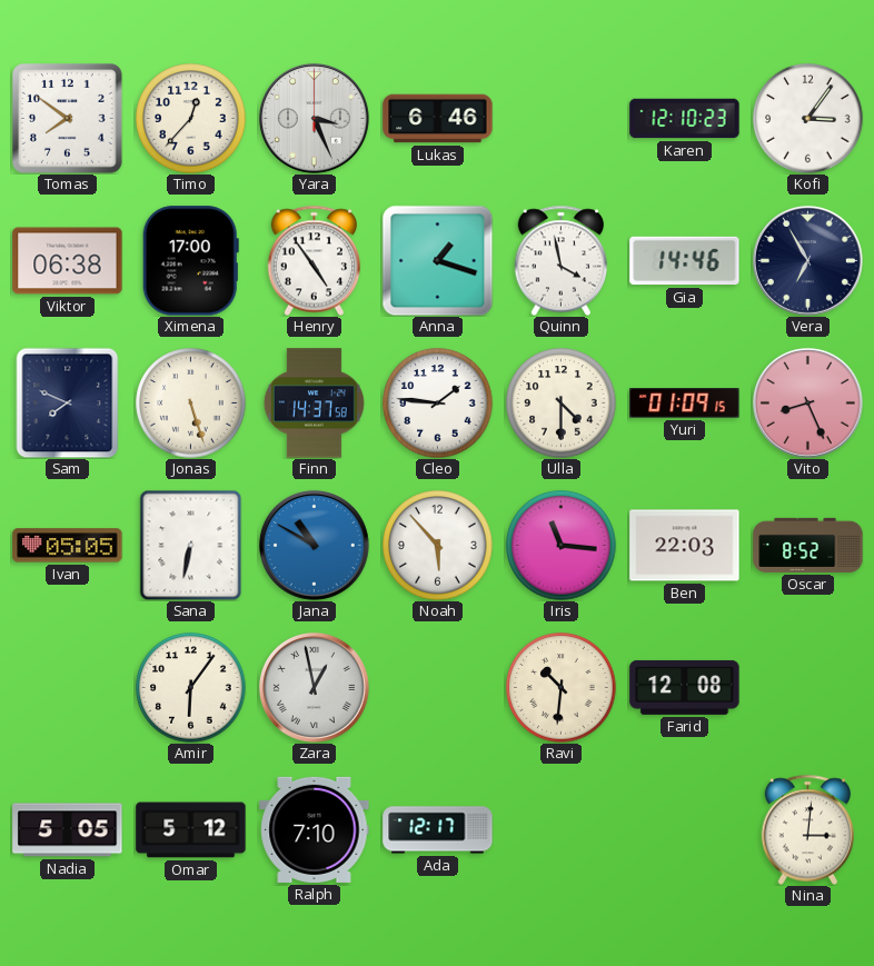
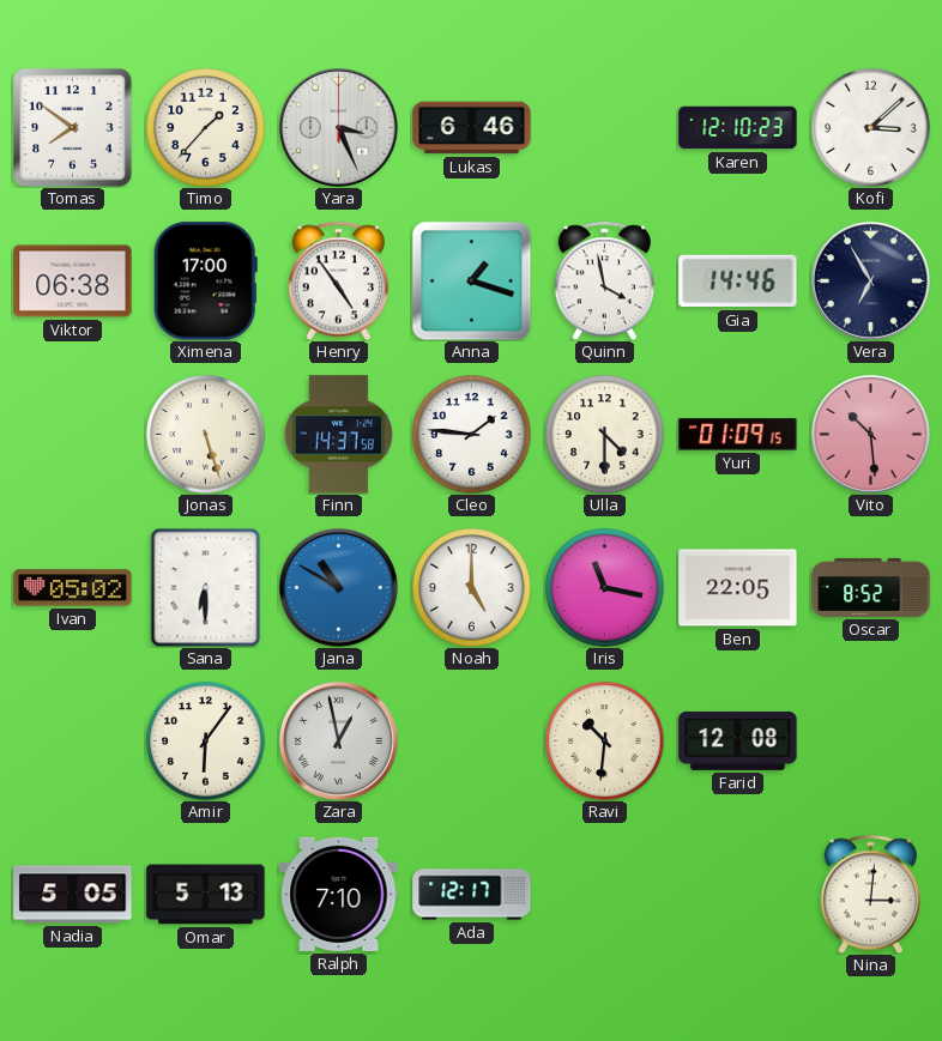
Timo: 12:37 -> 1:37
Kofi: 3:06 -> 3:08
Sam: 7:49 -> none
Vito: 8:26 -> 10:29
Ivan: 05:05 -> 05:02
Sana: 6:32 -> 6:30
Noah: 5:53 -> 5:00
Iris: 11:16 -> 11:17
Ben: 22:03 -> 22:05
Omar: 5:12 -> 5:13
